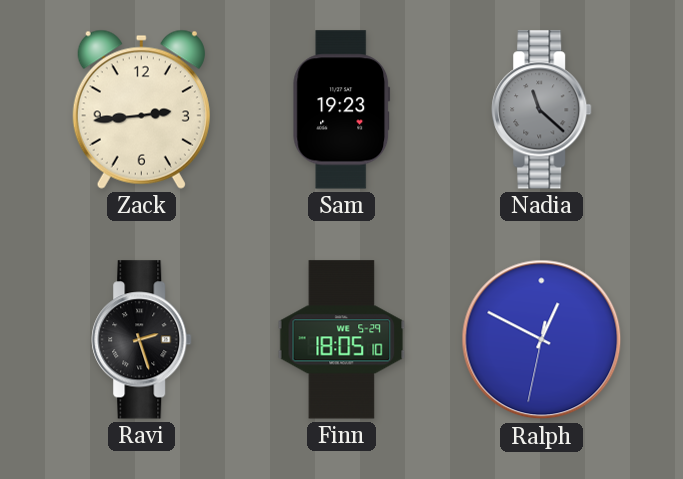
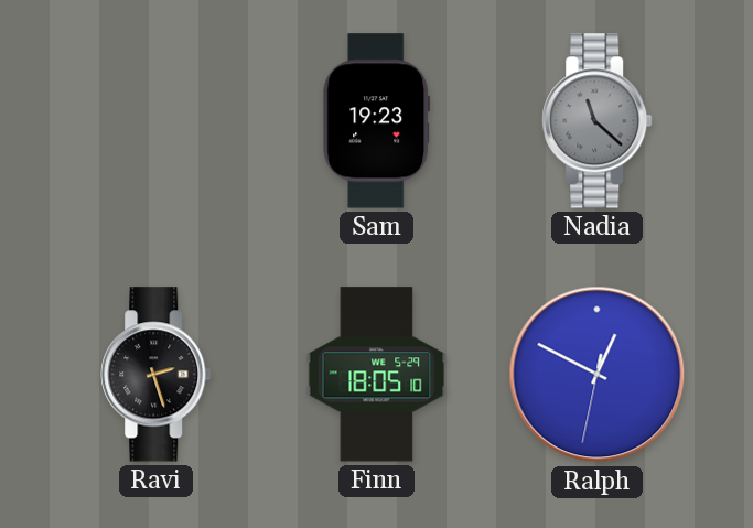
Zack: 2:44 -> none
